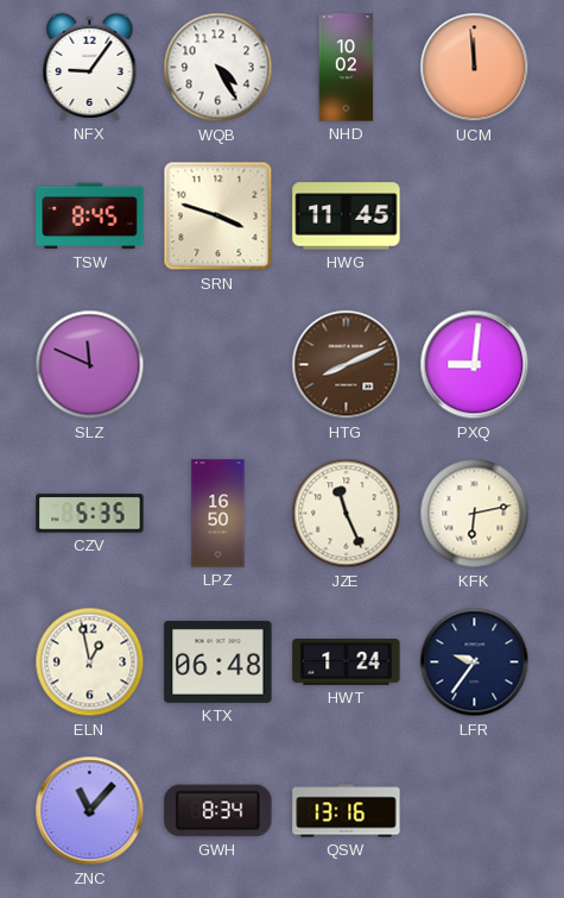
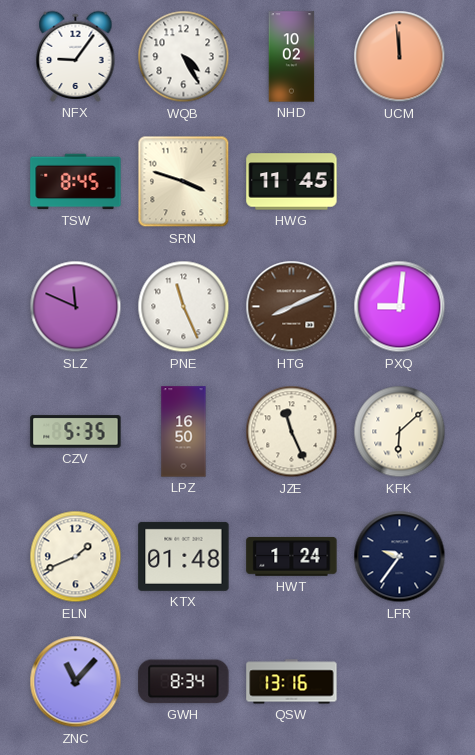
PNE: none -> 11:26
KFK: 6:13 -> 6:08
ELN: 12:58 -> 1:41
KTX: 06:48 -> 01:48
